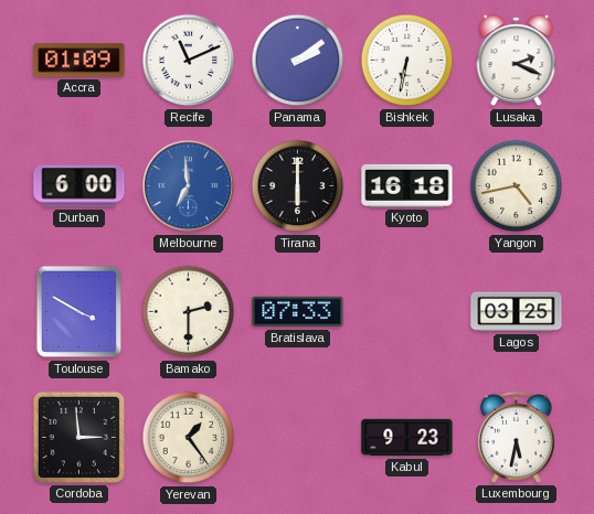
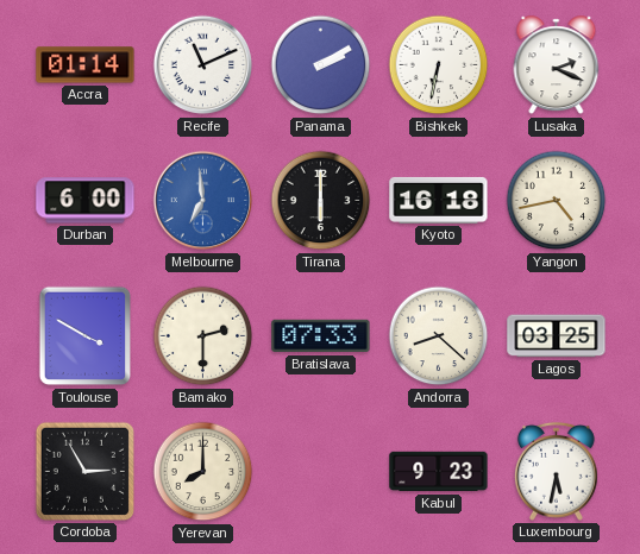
Accra: 01:09 -> 01:14
Panama: 2:09 -> 2:10
Andorra: none -> 8:22
Cordoba: 2:59 -> 2:55
Yerevan: 1:24 -> 8:00
